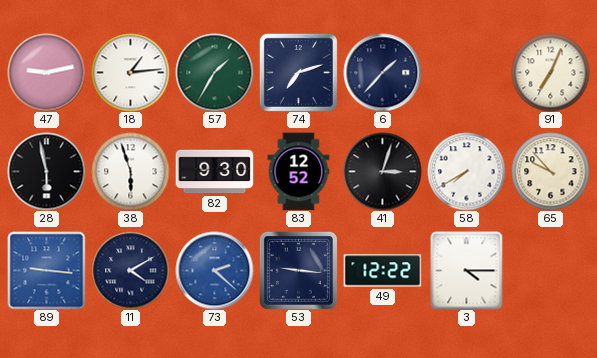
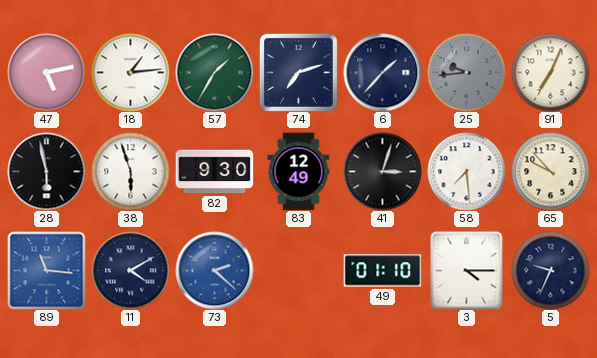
47: 9:13 -> 5:13
25: none -> 9:44
83: 12:52 -> 12:49
58: 7:40 -> 7:29
89: 9:16 -> 11:16
53: 9:16 -> none
49: 12:22 -> 01:10
5: none -> 9:34
